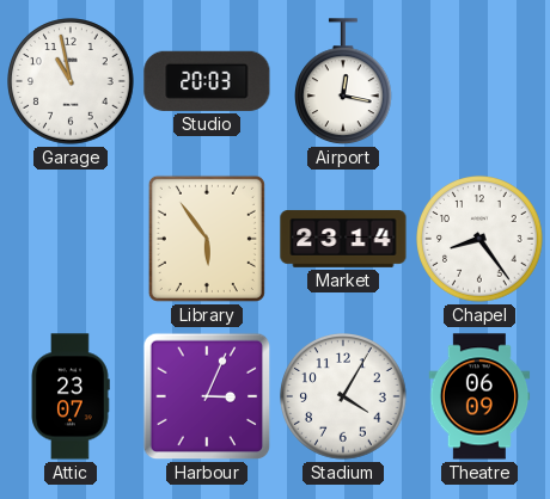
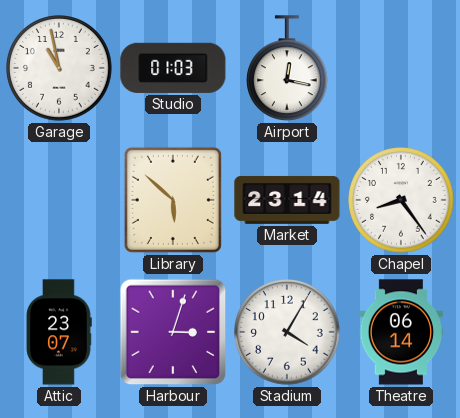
Studio: 20:03 -> 01:03
Library: 5:54 -> 5:52
Harbour: 3:04 -> 3:03
Theatre: 06:09 -> 06:14
